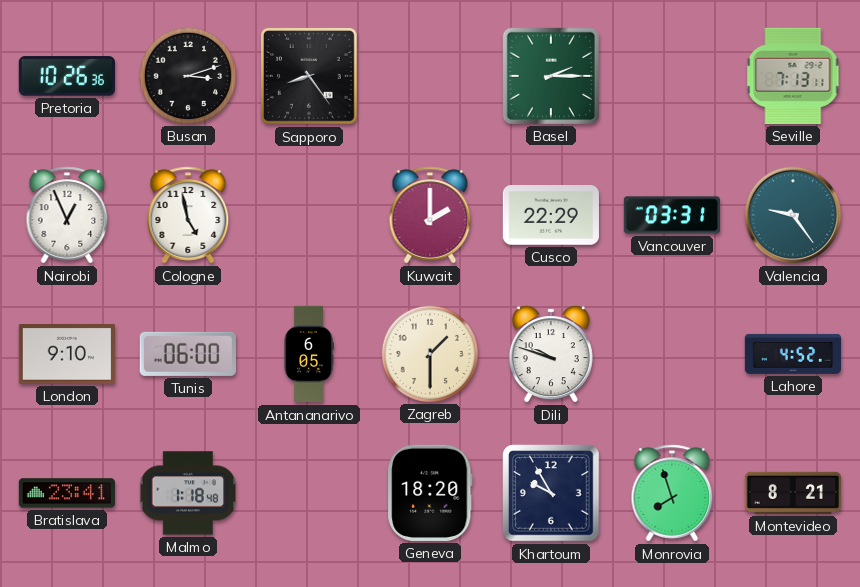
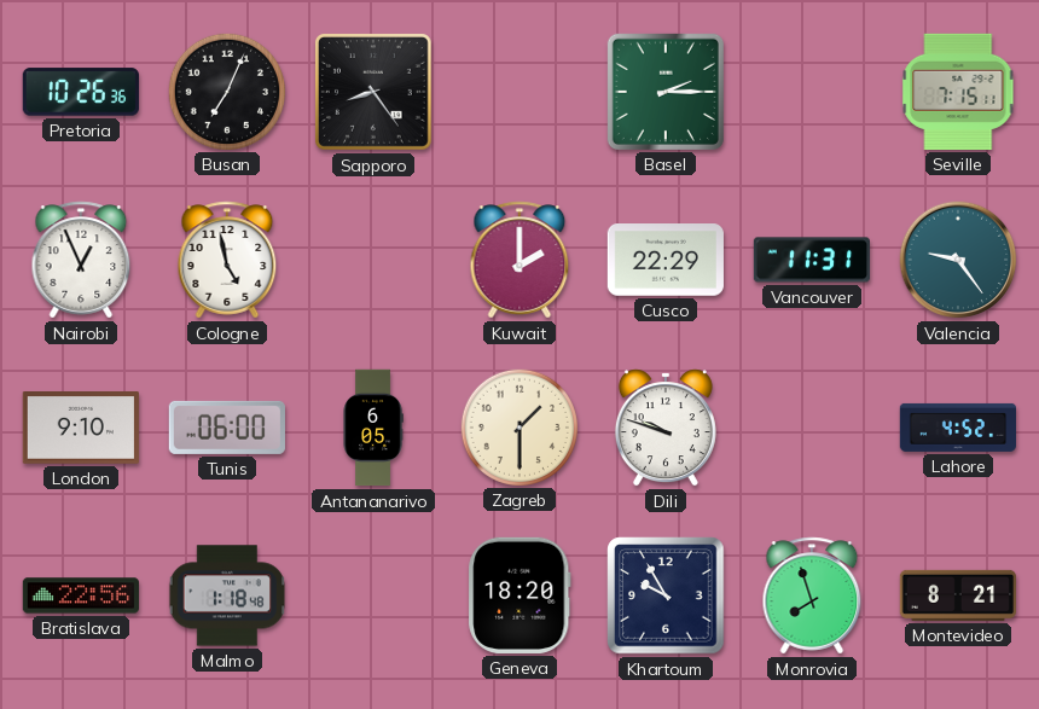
Busan: 3:12 -> 7:04
Seville: 7:13 -> 7:15
Vancouver: 03:31 -> 11:31
Bratislava: 23:41 -> 22:56
